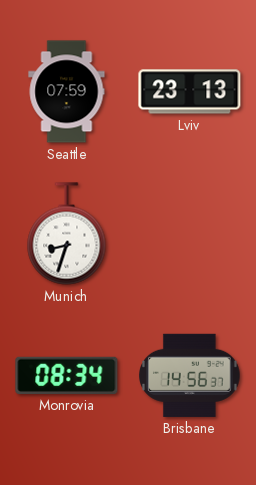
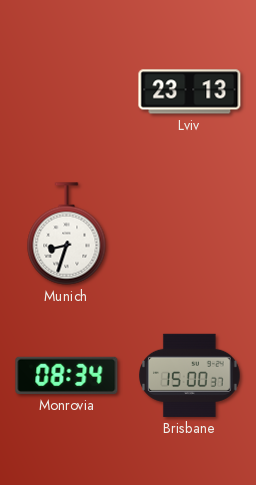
Seattle: 07:59 -> none
Brisbane: 14:56 -> 15:00
